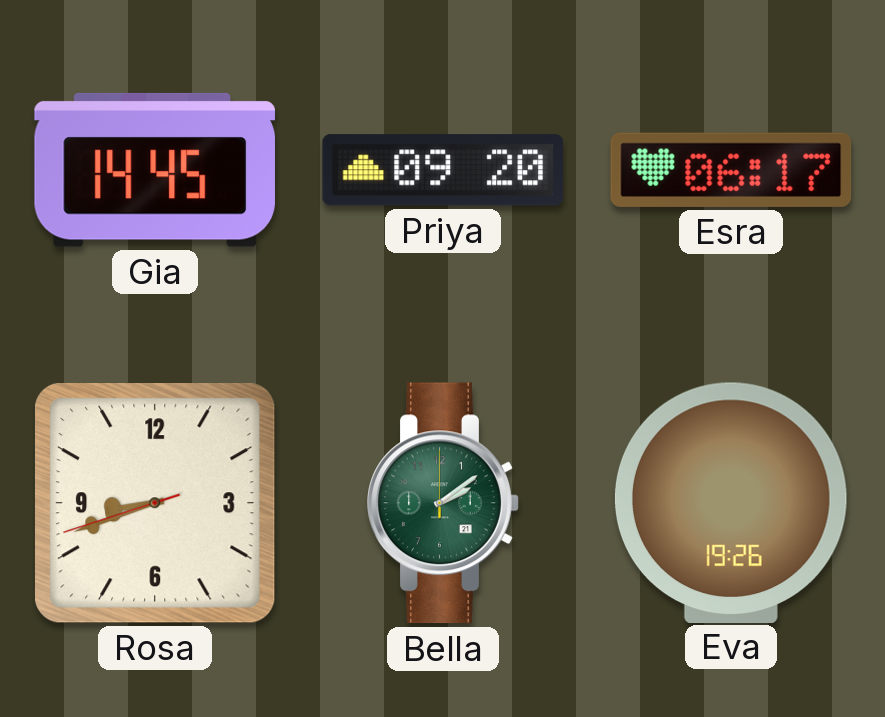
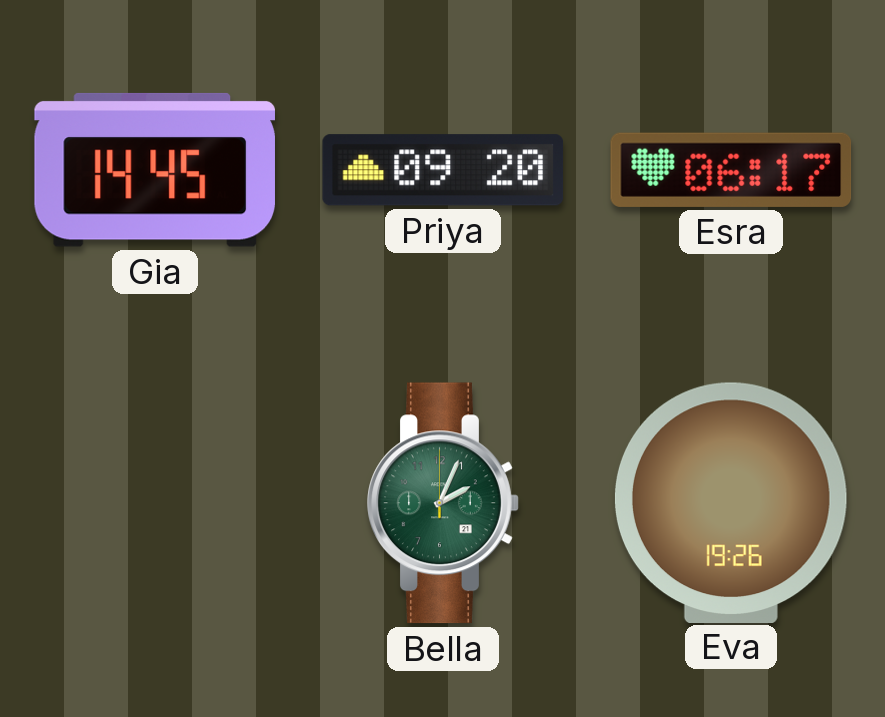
Rosa: 8:41 -> none
Bella: 2:09 -> 2:04
